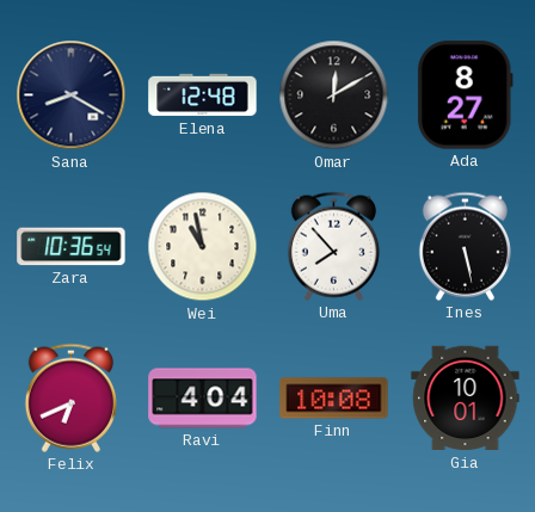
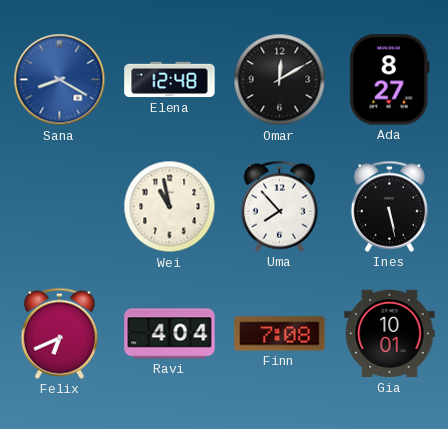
Sana dial: navy -> blue
Zara: 10:36 -> none
Finn: 10:08 -> 7:08
